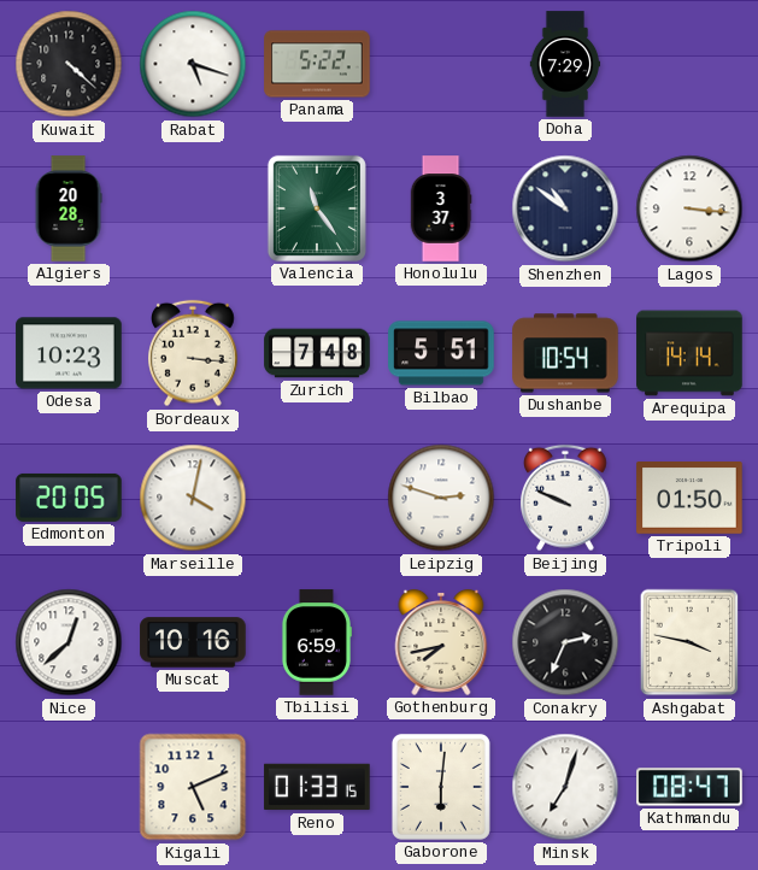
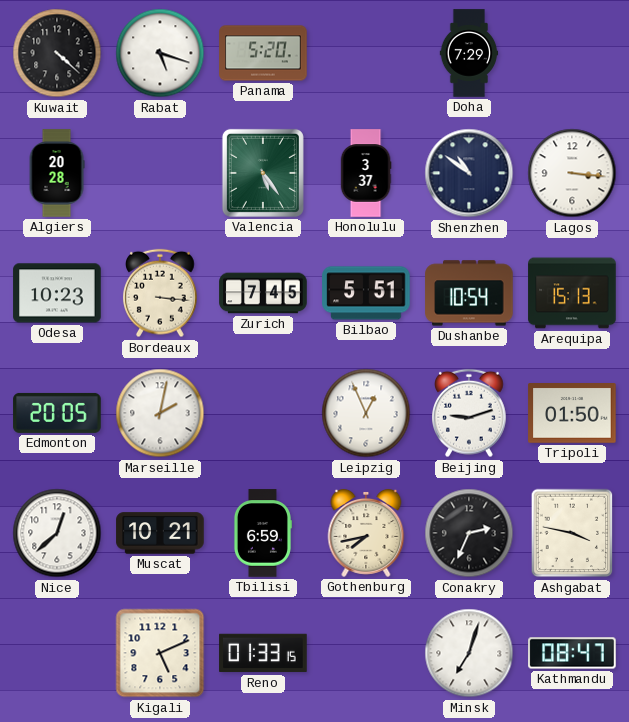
Panama: 5:22 -> 5:20
Valencia: 11:24 -> 5:24
Zurich: 7:48 -> 7:45
Arequipa: 14:14 -> 15:13
Marseille: 4:02 -> 2:02
Leipzig: 2:48 -> 12:56
Beijing: 9:49 -> 9:12
Muscat: 10:16 -> 10:21
Gaborone: 6:01 -> none
